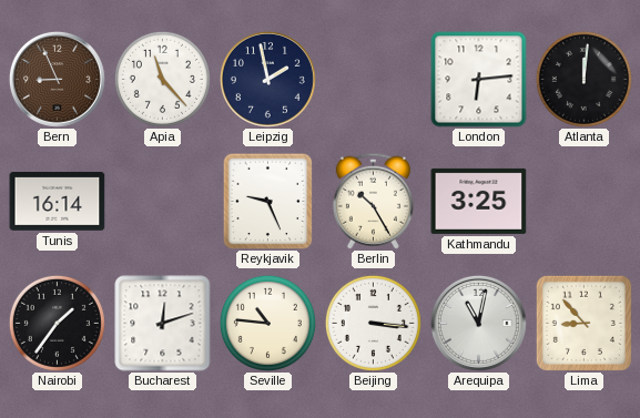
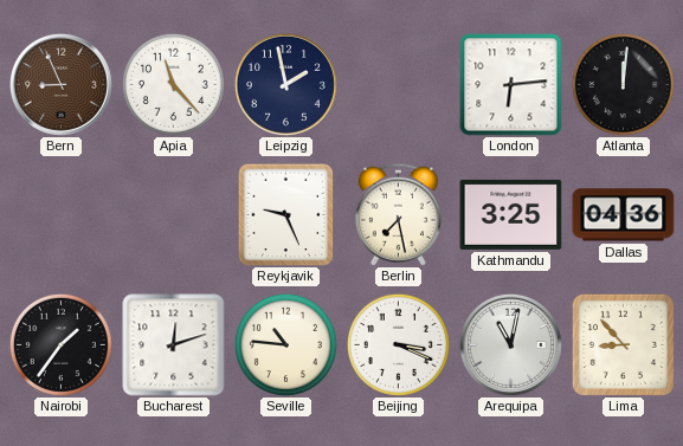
Tunis: 16:14 -> none
Berlin: 10:25 -> 7:28
Dallas: none -> 04:36
Beijing: 3:16 -> 3:19
